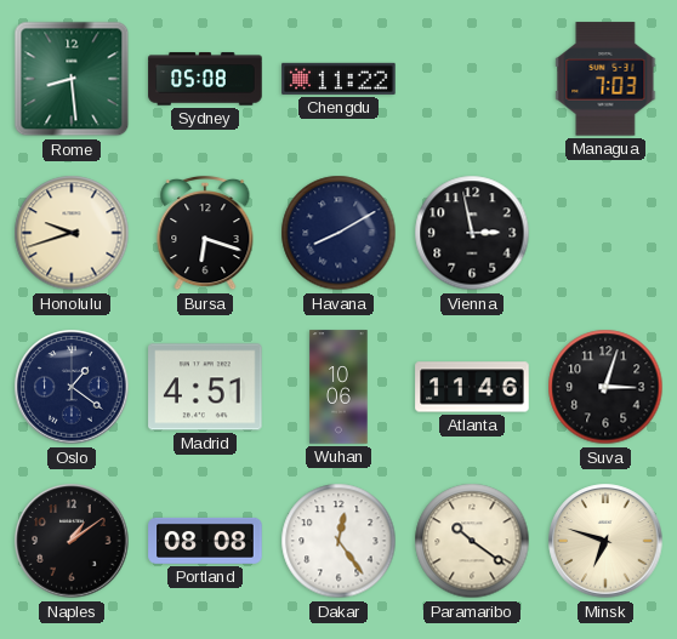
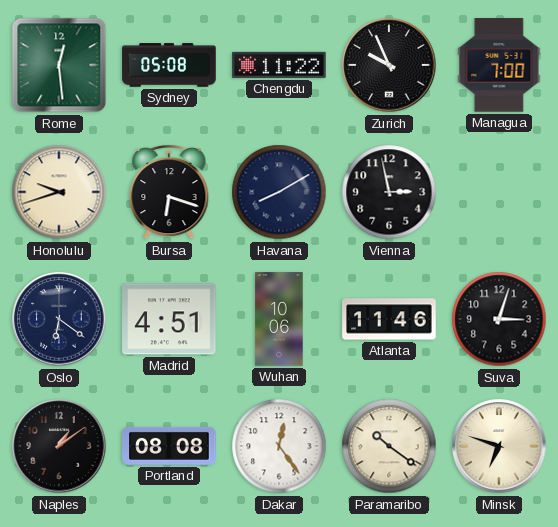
Rome: 8:29 -> 12:29
Zurich: none -> 9:56
Managua: 7:03 -> 7:00
Oslo: 1:21 -> 6:21
